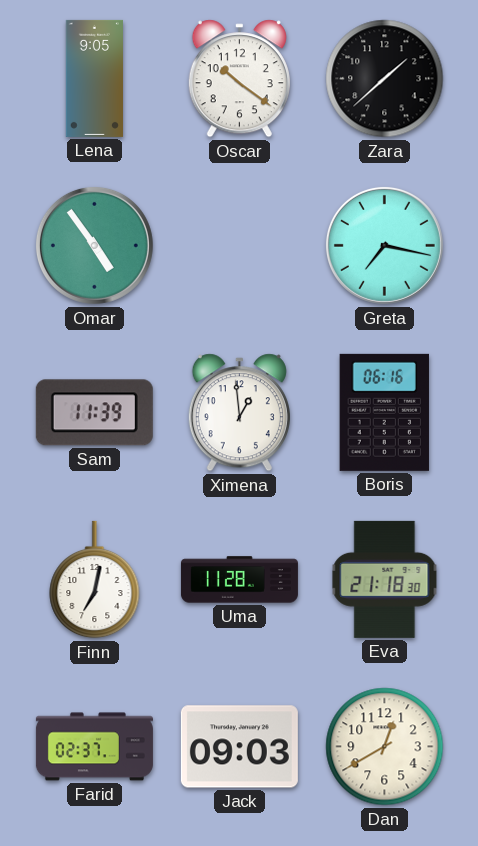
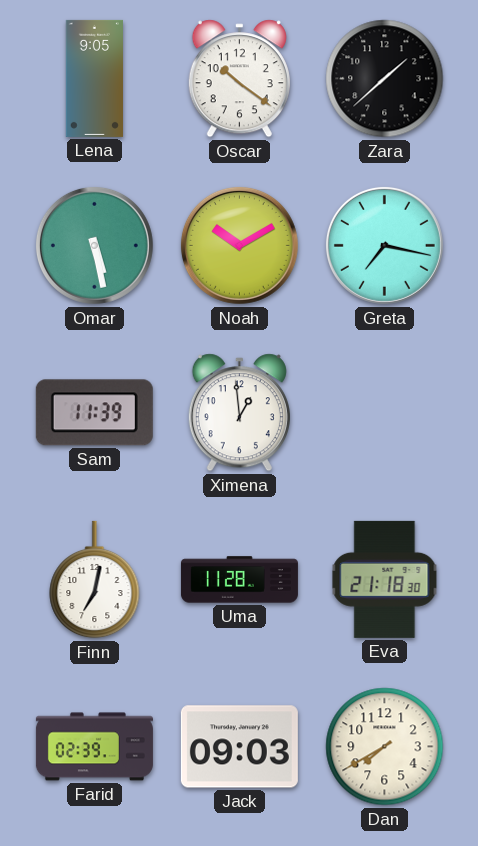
Omar: 4:54 -> 5:28
Noah: none -> 10:10
Boris: 06:16 -> none
Farid: 02:37 -> 02:39
Dan: 12:40 -> 7:40
